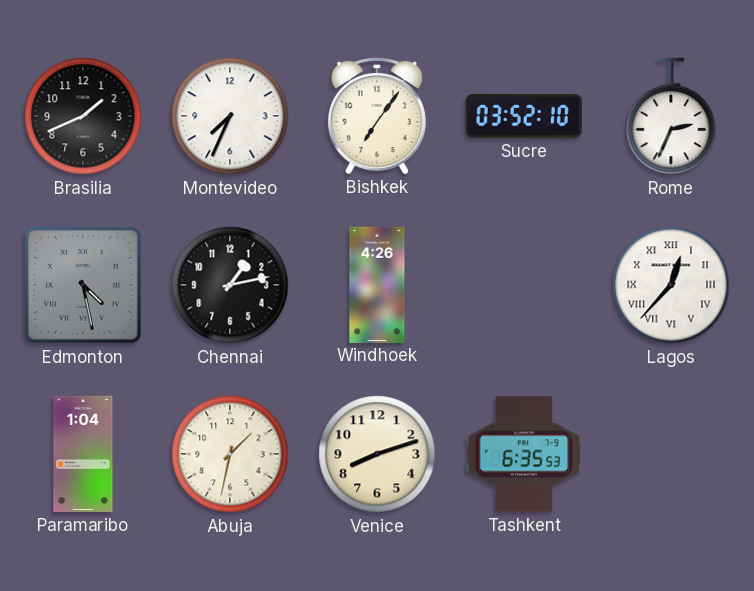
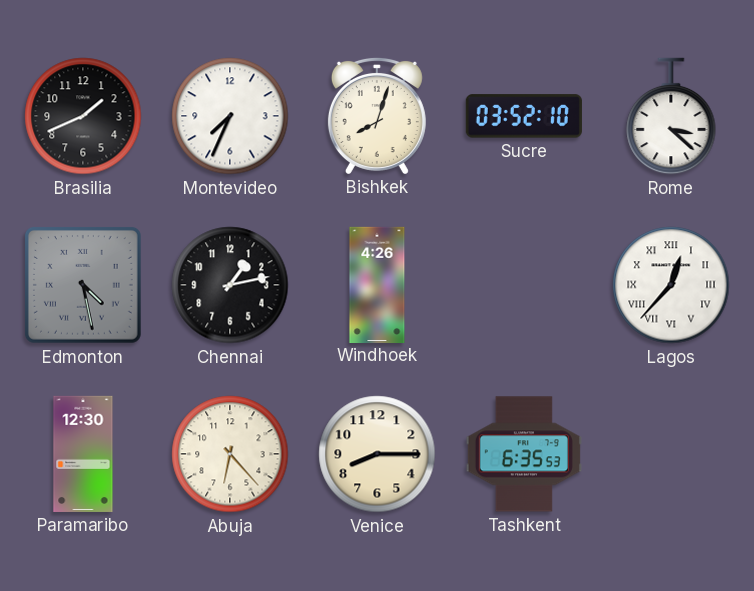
Bishkek: 7:06 -> 8:03
Rome: 2:34 -> 3:22
Paramaribo: 1:04 -> 12:30
Abuja: 1:32 -> 6:23
Venice: 8:12 -> 8:15
